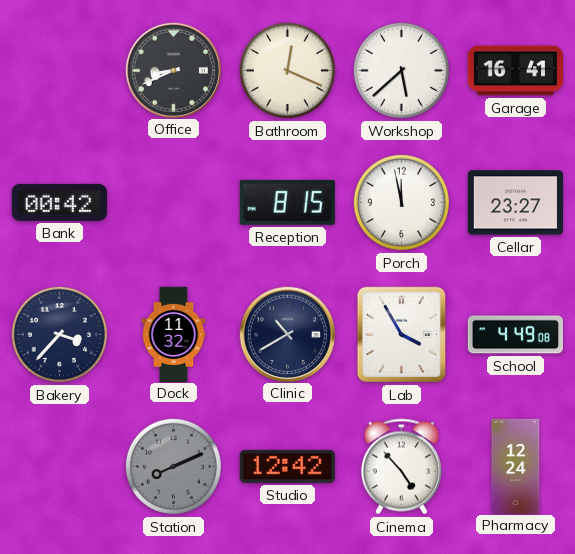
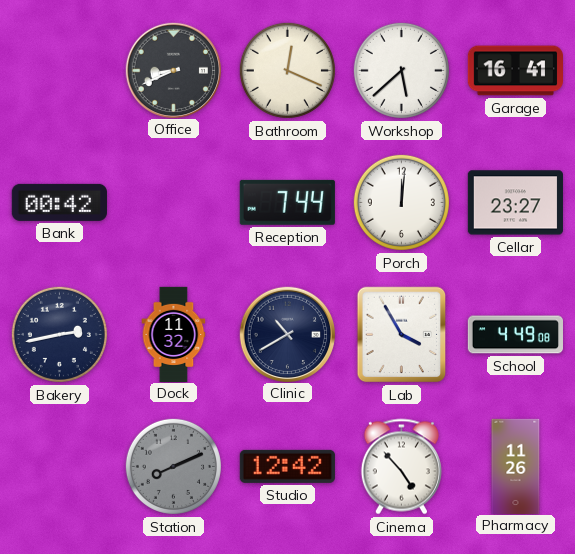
Reception: 8:15 -> 7:44
Porch: 11:58 -> 12:01
Bakery: 3:37 -> 2:43
Pharmacy: 12:24 -> 11:26
